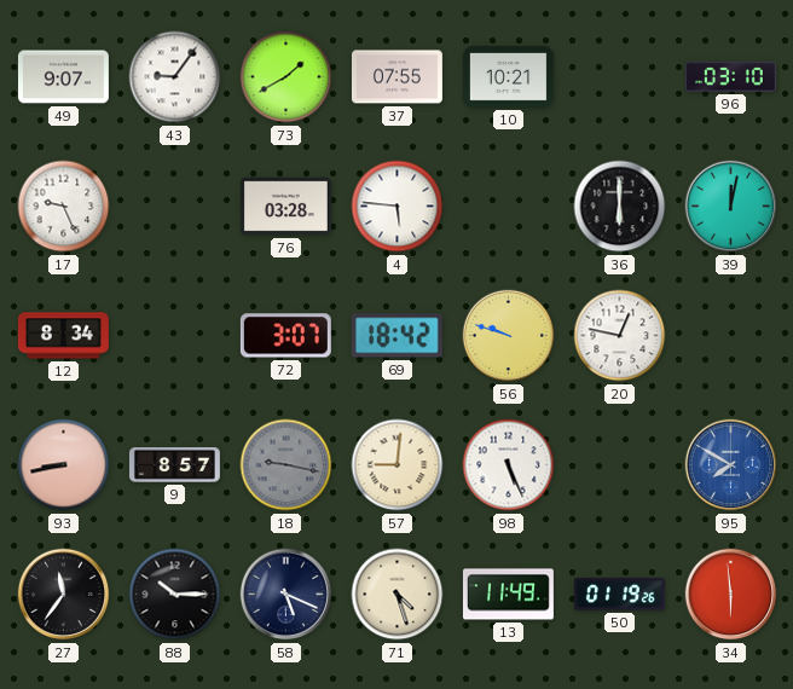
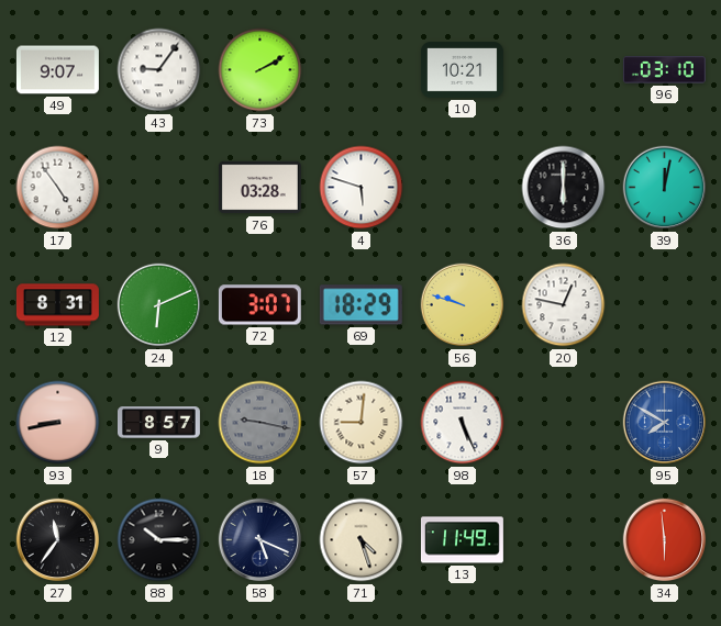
73: 1:40 -> 2:10
37: 07:55 -> none
17: 9:26 -> 4:54
4: 5:46 -> 5:48
12: 8:34 -> 8:31
24: none -> 6:11
69: 18:42 -> 18:29
50: 01:19 -> none
